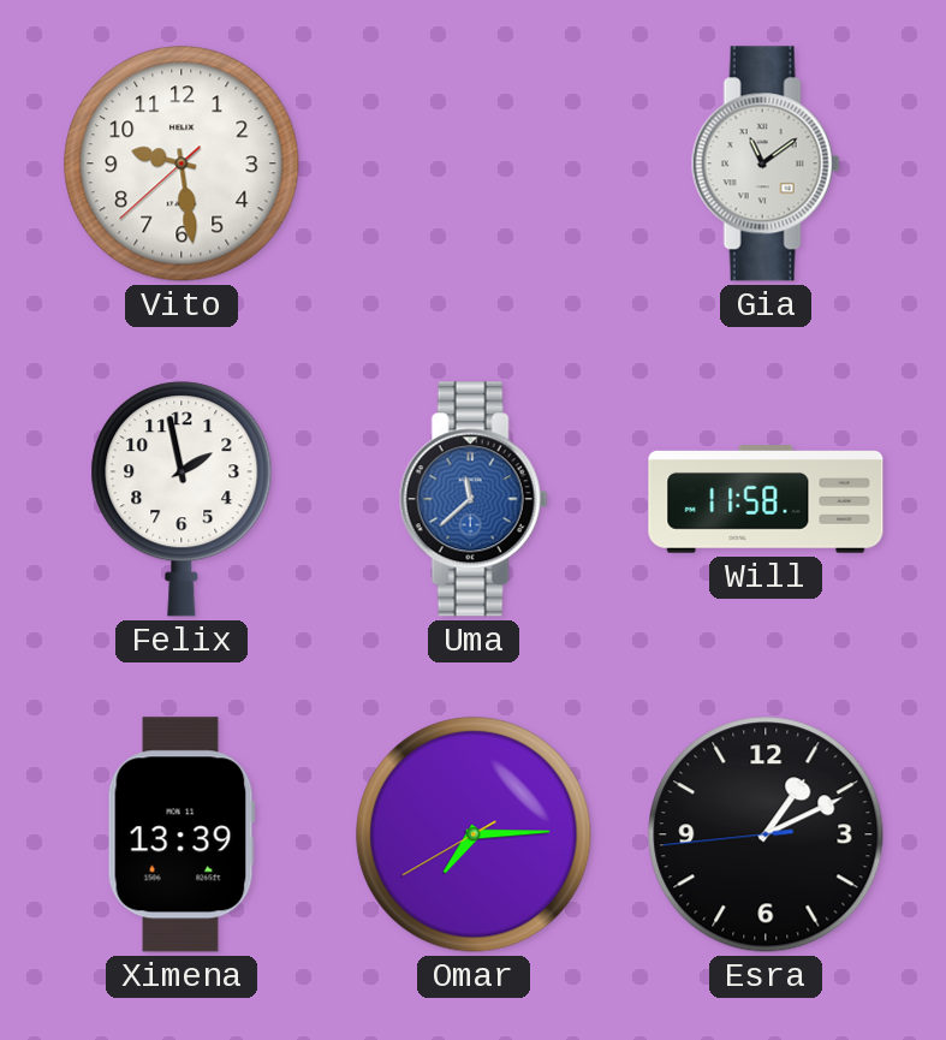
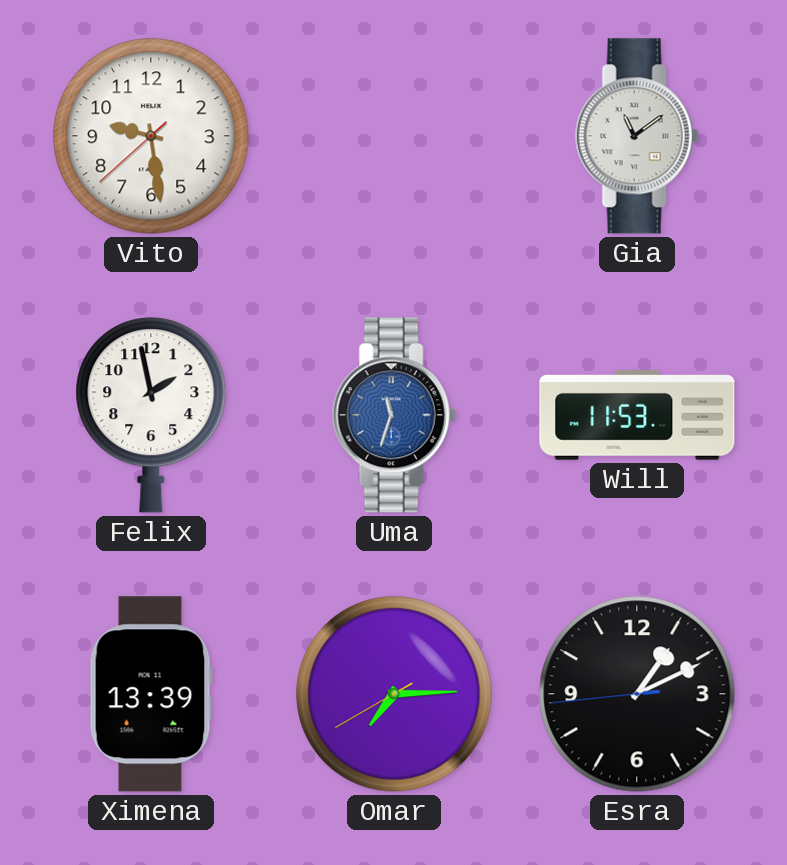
Uma: 11:38 -> 11:33
Will: 11:58 -> 11:53
